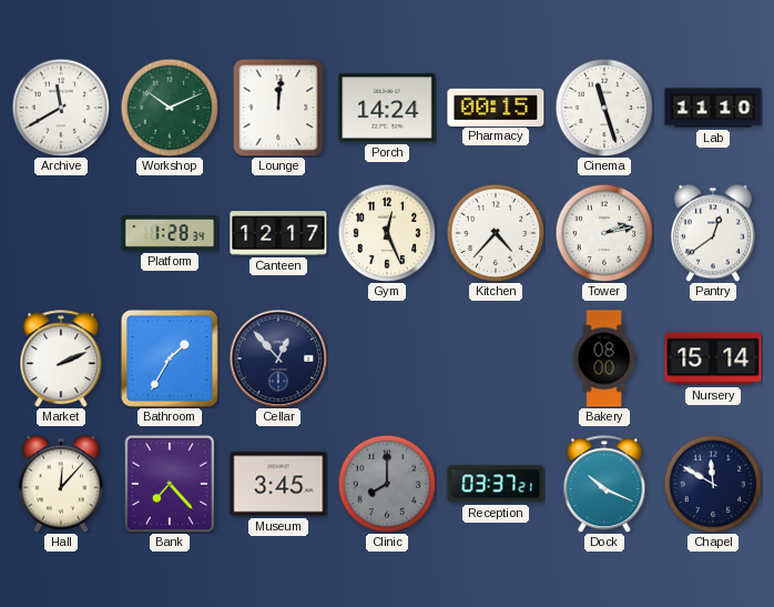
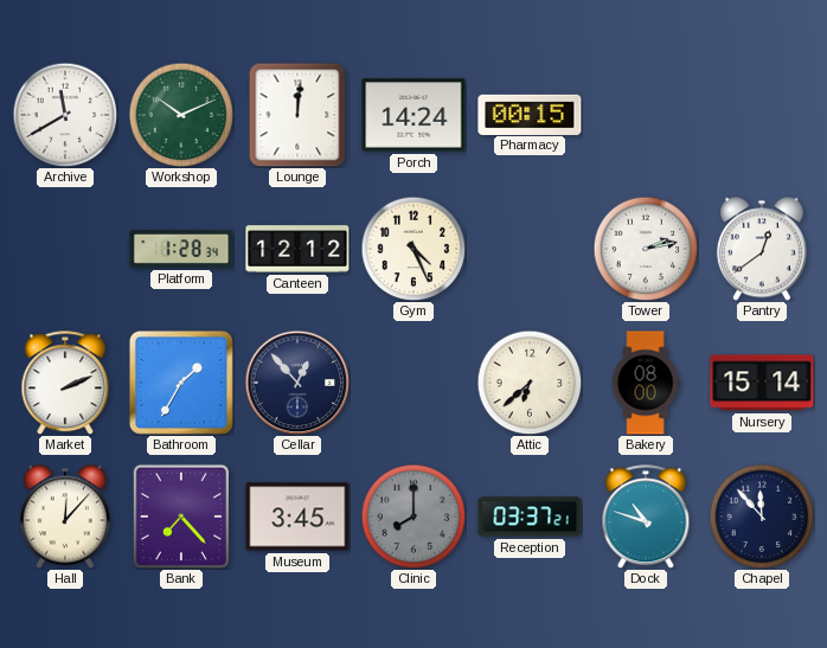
Cinema: 11:27 -> none
Lab: 11:10 -> none
Canteen: 12:17 -> 12:12
Gym: 12:26 -> 4:26
Kitchen: 4:37 -> none
Attic: none -> 6:38
Dock: 10:19 -> 10:48
Chapel: 11:50 -> 11:53
